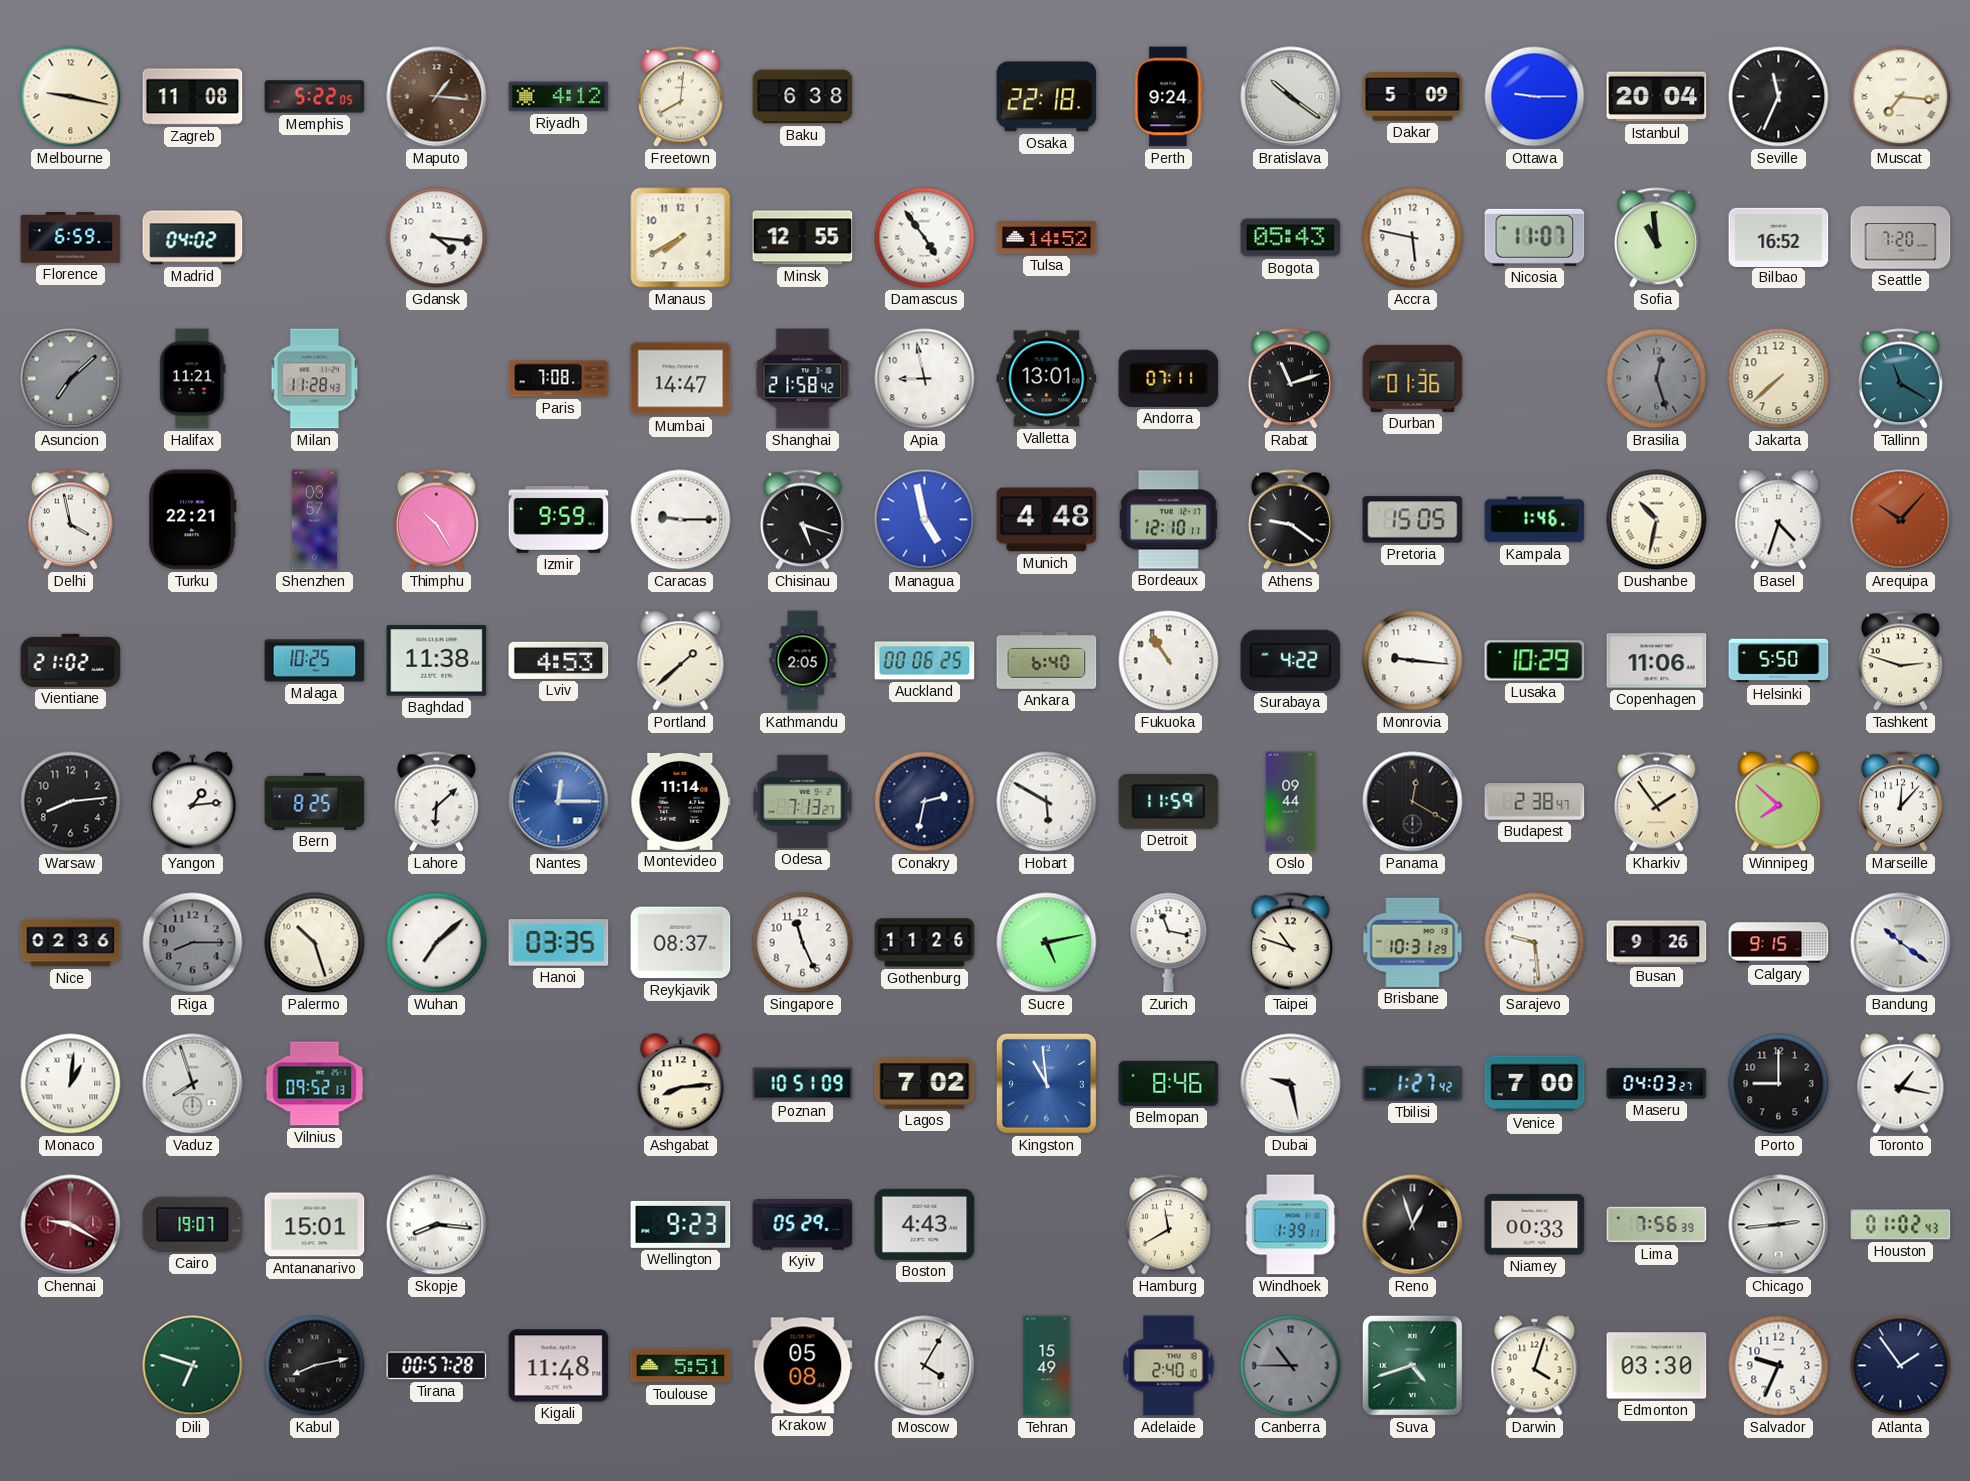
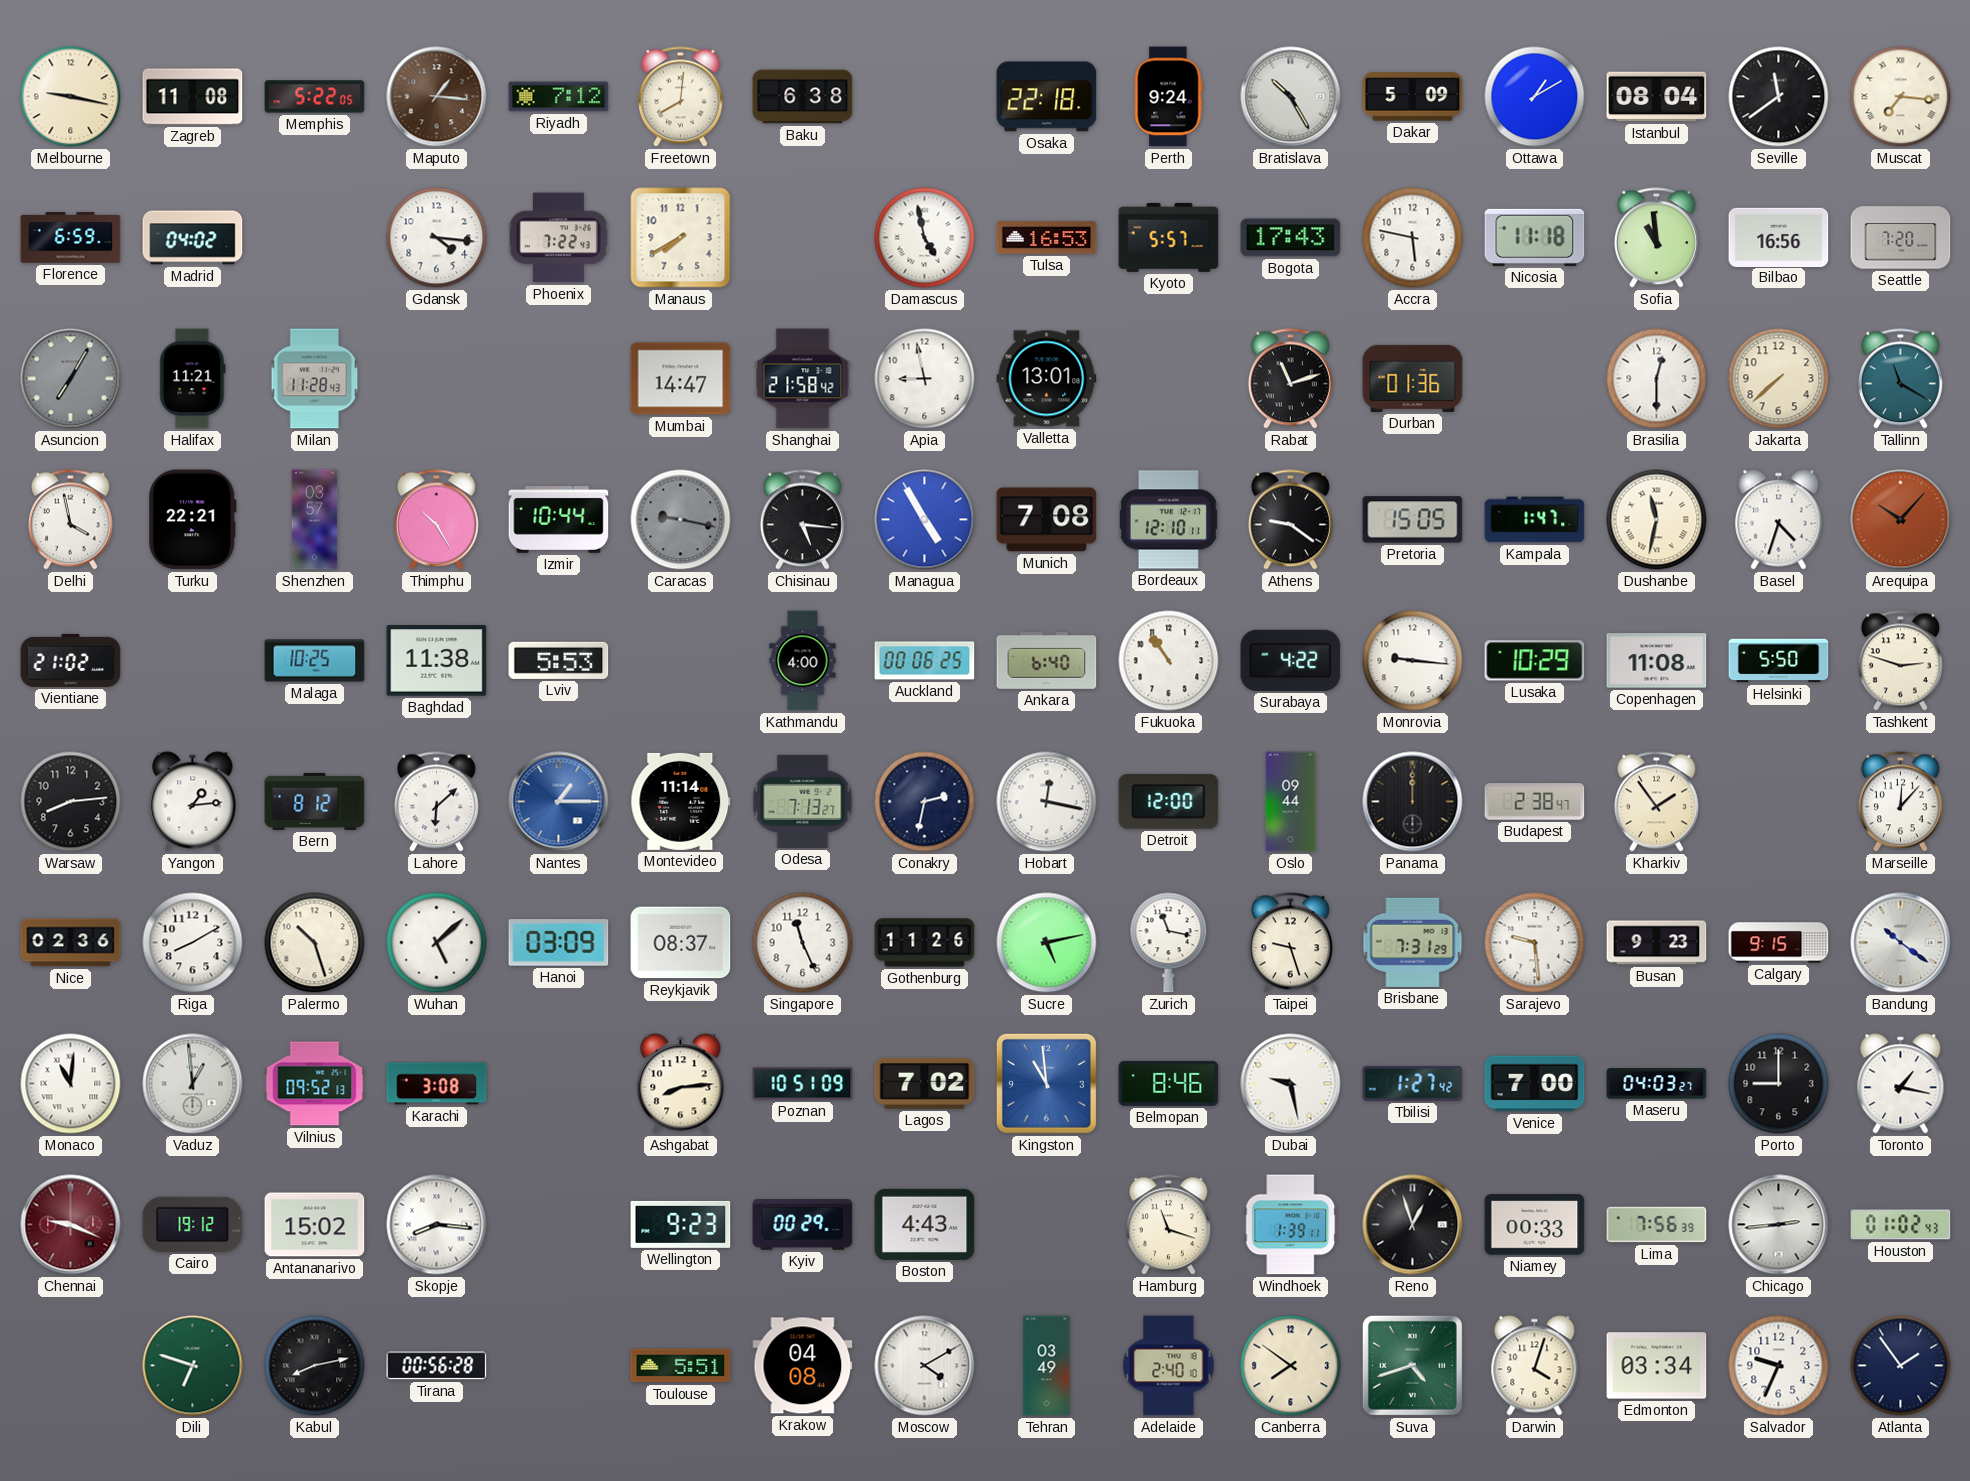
Riyadh: 4:12 -> 7:12
Bratislava: 10:21 -> 10:25
Ottawa: 9:15 -> 1:10
Istanbul: 20:04 -> 08:04
Seville: 11:34 -> 11:39
Phoenix: none -> 7:22
Minsk: 12:55 -> none
Damascus: 4:54 -> 4:58
Tulsa: 14:52 -> 16:53
Kyoto: none -> 5:57
Bogota: 05:43 -> 17:43
Nicosia: 11:07 -> 11:18
Bilbao: 16:52 -> 16:56
Asuncion: 7:08 -> 7:05
Paris: 7:08 -> none
Andorra: 07:11 -> none
Brasilia: 12:27 -> 12:30
Brasilia dial: grey -> white
Izmir: 9:59 -> 10:44
Caracas: 9:15 -> 9:17
Caracas dial: white -> grey
Chisinau: 5:18 -> 5:16
Managua: 4:58 -> 4:55
Munich: 4:48 -> 7:08
Kampala: 1:46 -> 1:47
Dushanbe: 10:32 -> 11:32
Lviv: 4:53 -> 5:53
Portland: 1:38 -> none
Kathmandu: 2:05 -> 4:00
Copenhagen: 11:06 -> 11:08
Bern: 8:25 -> 8:12
Nantes: 12:15 -> 1:15
Hobart: 5:50 -> 12:17
Detroit: 11:59 -> 12:00
Panama: 12:20 -> 12:00
Winnipeg: 7:52 -> none
Riga: 8:15 -> 8:10
Riga dial: grey -> white
Wuhan: 7:08 -> 5:08
Hanoi: 03:35 -> 03:09
Taipei: 10:48 -> 9:27
Brisbane: 10:31 -> 7:31
Busan: 9:26 -> 9:23
Monaco: 1:01 -> 11:01
Vaduz: 7:57 -> 12:59
Karachi: none -> 3:08
Chennai: 9:20 -> 9:19
Cairo: 19:07 -> 19:12
Antananarivo: 15:01 -> 15:02
Kyiv: 05:29 -> 00:29
Hamburg: 11:40 -> 11:18
Tirana: 00:57 -> 00:56
Kigali: 11:48 -> none
Krakow: 05:08 -> 04:08
Moscow: 4:05 -> 4:10
Tehran: 15:49 -> 03:49
Canberra: 10:45 -> 7:51
Canberra dial: grey -> cream
Edmonton: 03:30 -> 03:34
